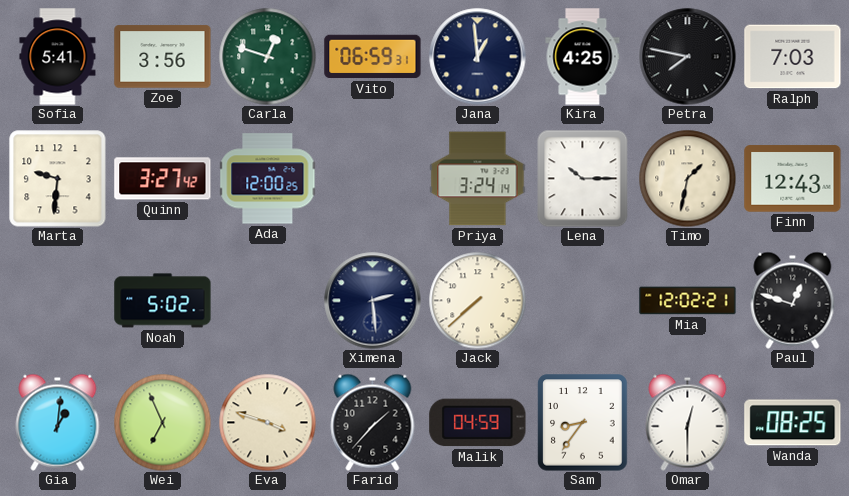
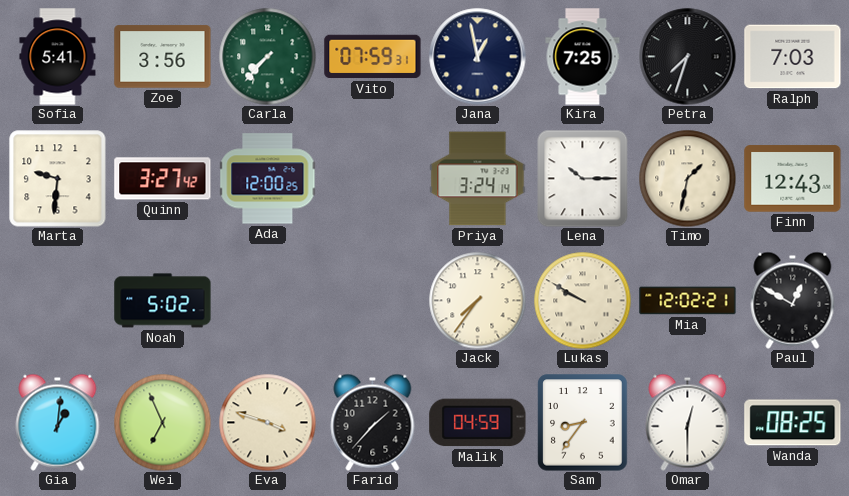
Carla: 12:48 -> 7:37
Vito: 06:59 -> 07:59
Jana: 12:59 -> 12:58
Kira: 4:25 -> 7:25
Petra: 7:47 -> 7:33
Ximena: 2:29 -> none
Jack: 7:38 -> 7:36
Lukas: none -> 9:50
Paul: 12:48 -> 12:50
